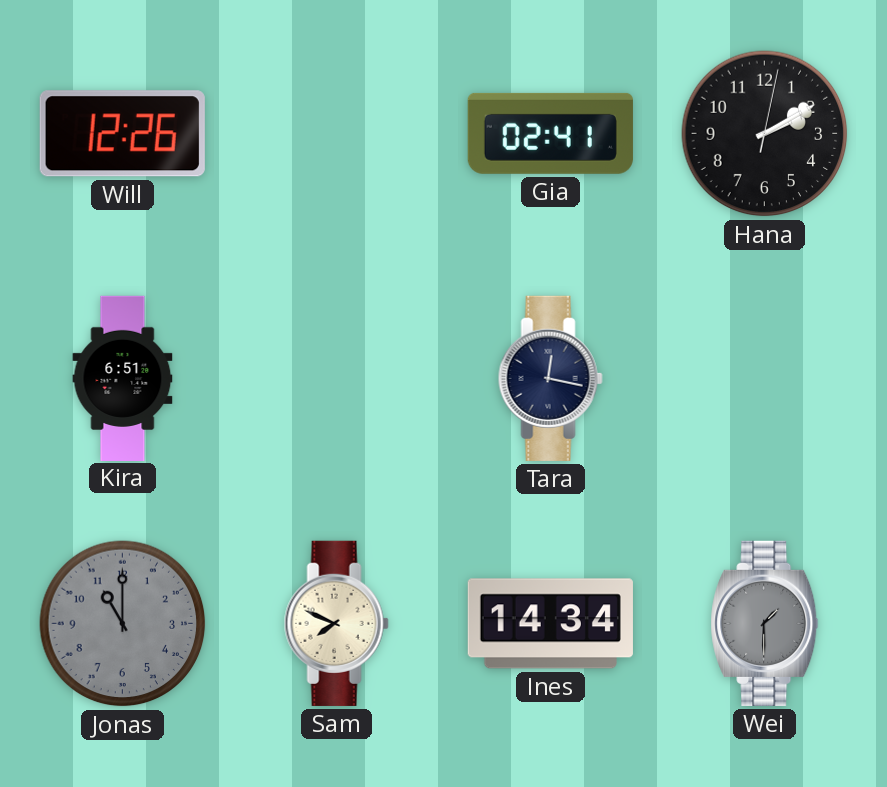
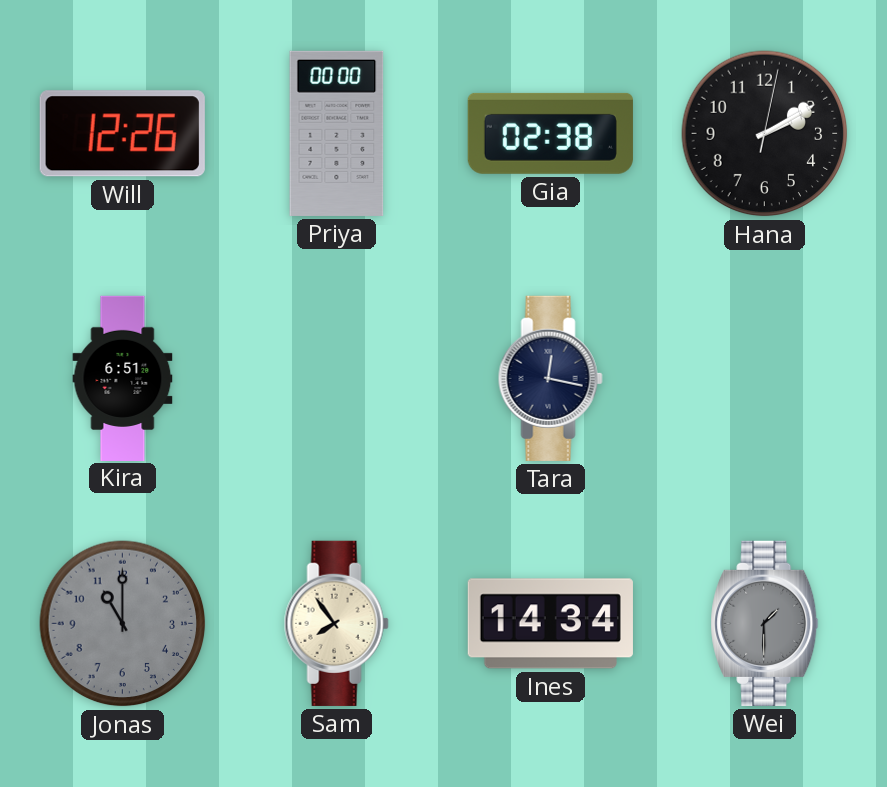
Priya: none -> 00:00
Gia: 02:41 -> 02:38
Sam: 7:49 -> 7:54
